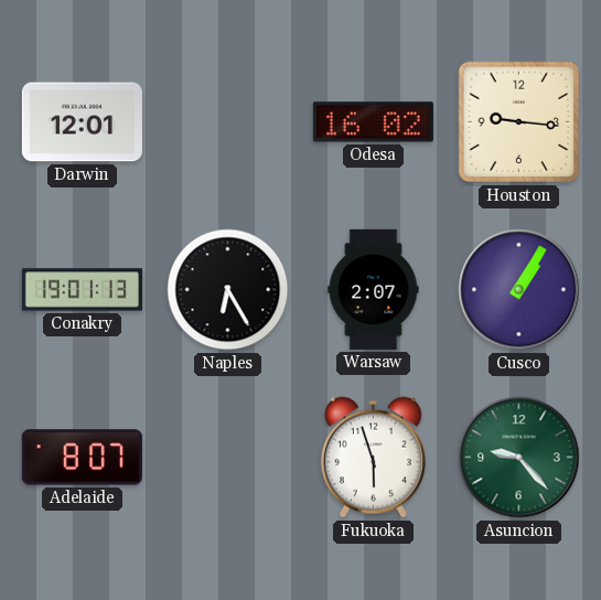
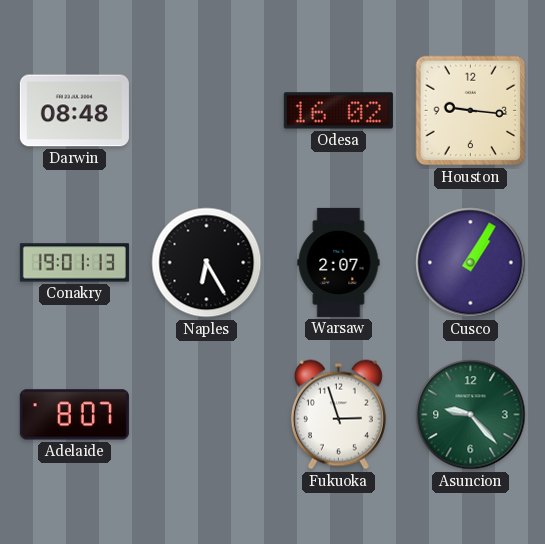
Darwin: 12:01 -> 08:48
Fukuoka: 5:57 -> 2:57
